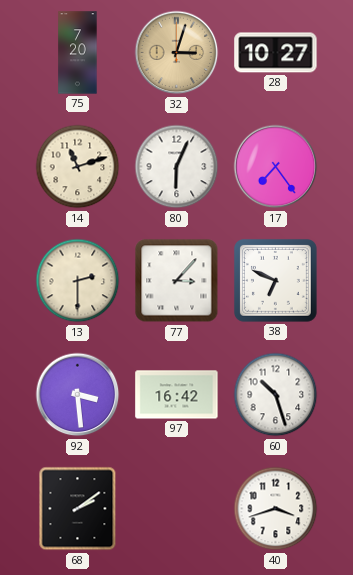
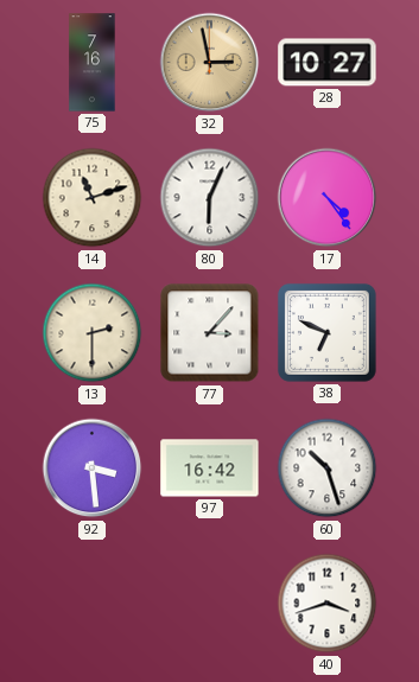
75: 7:20 -> 7:16
32: 3:03 -> 2:58
17: 7:24 -> 4:24
68: 2:09 -> none
